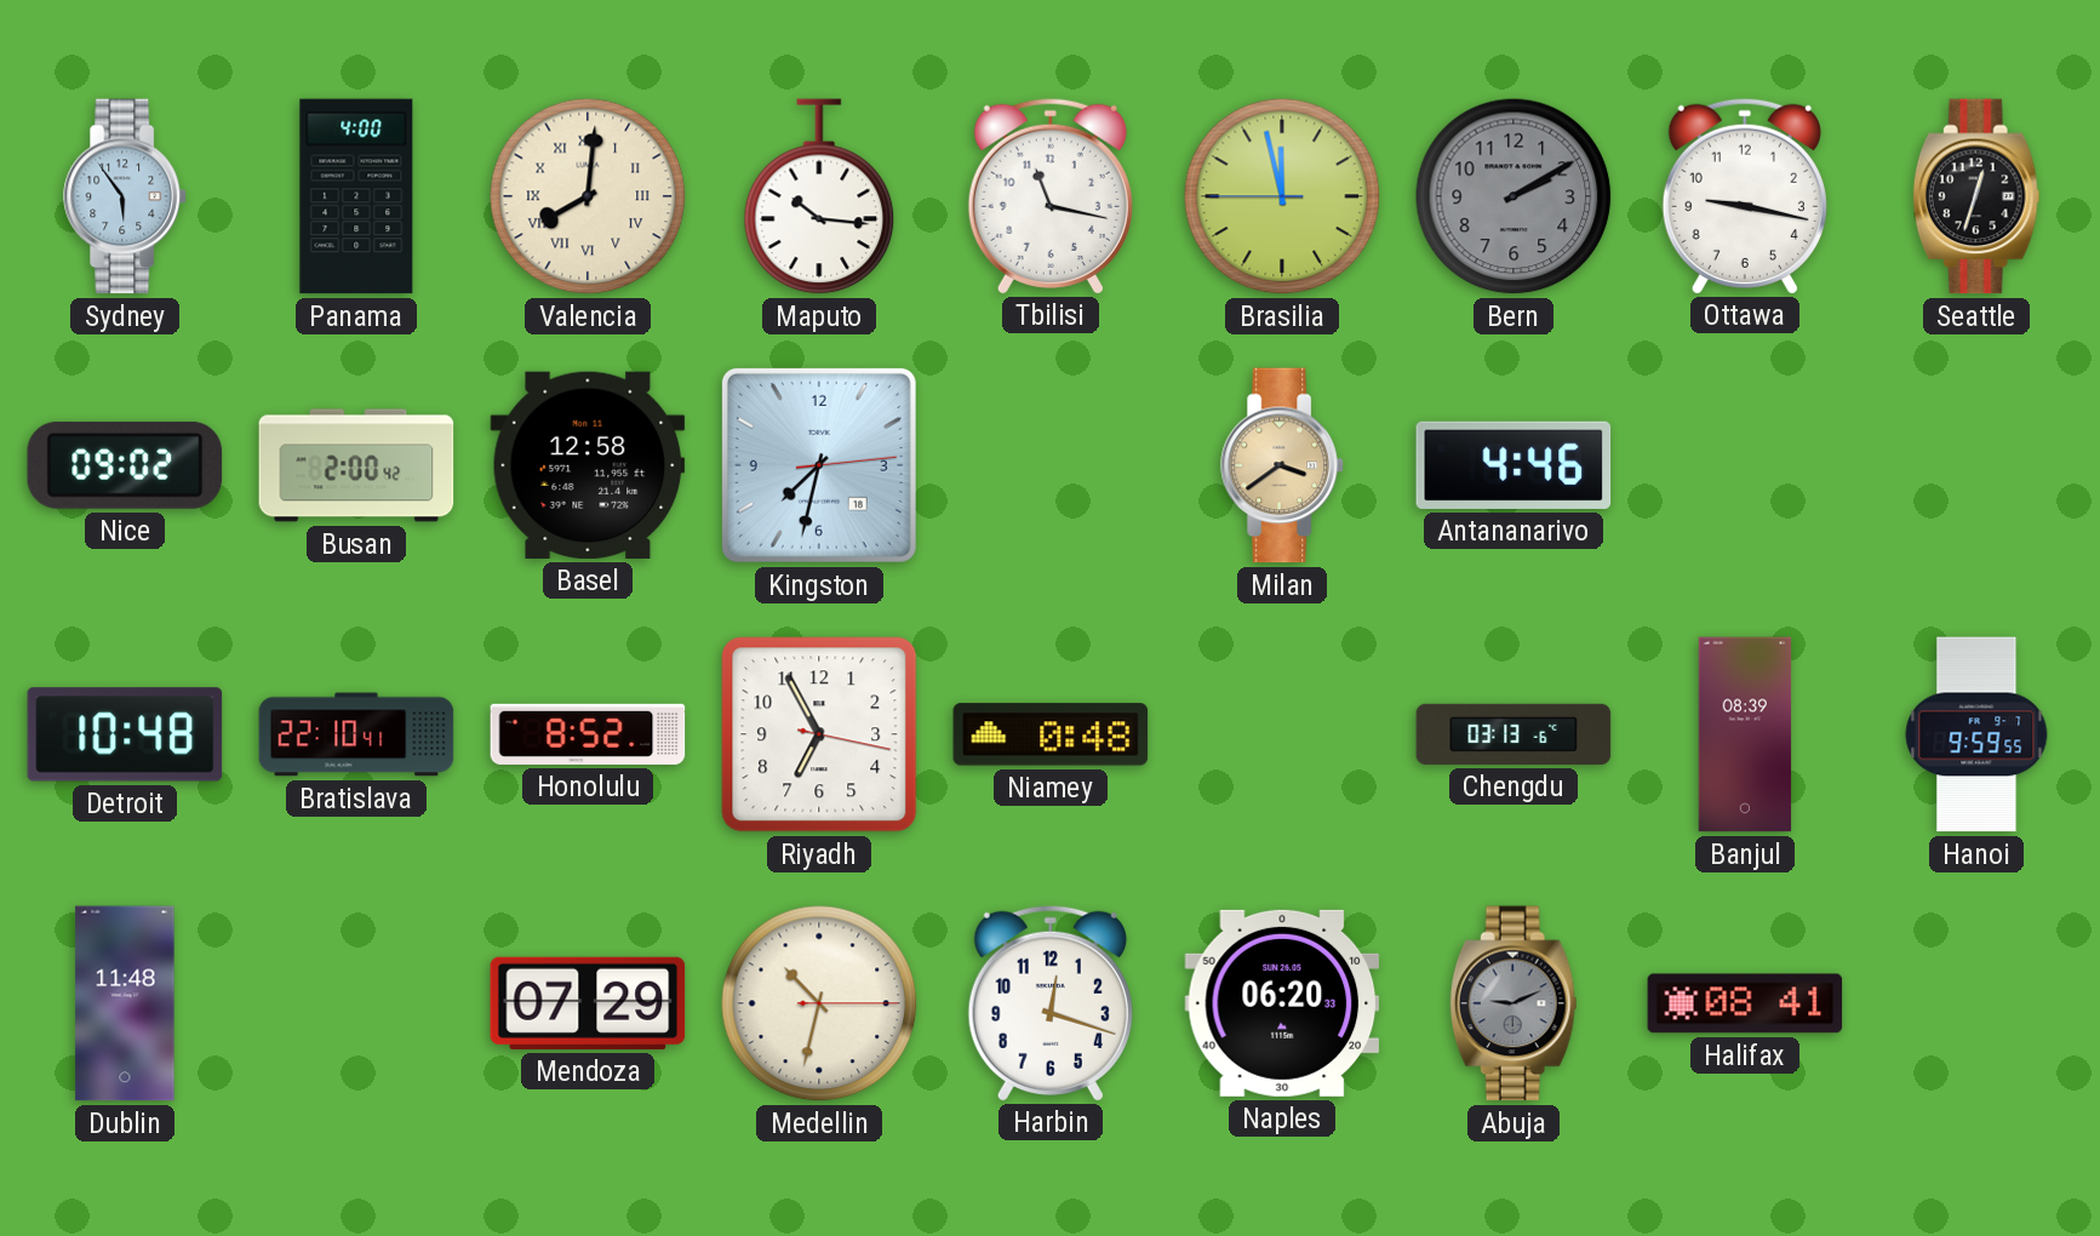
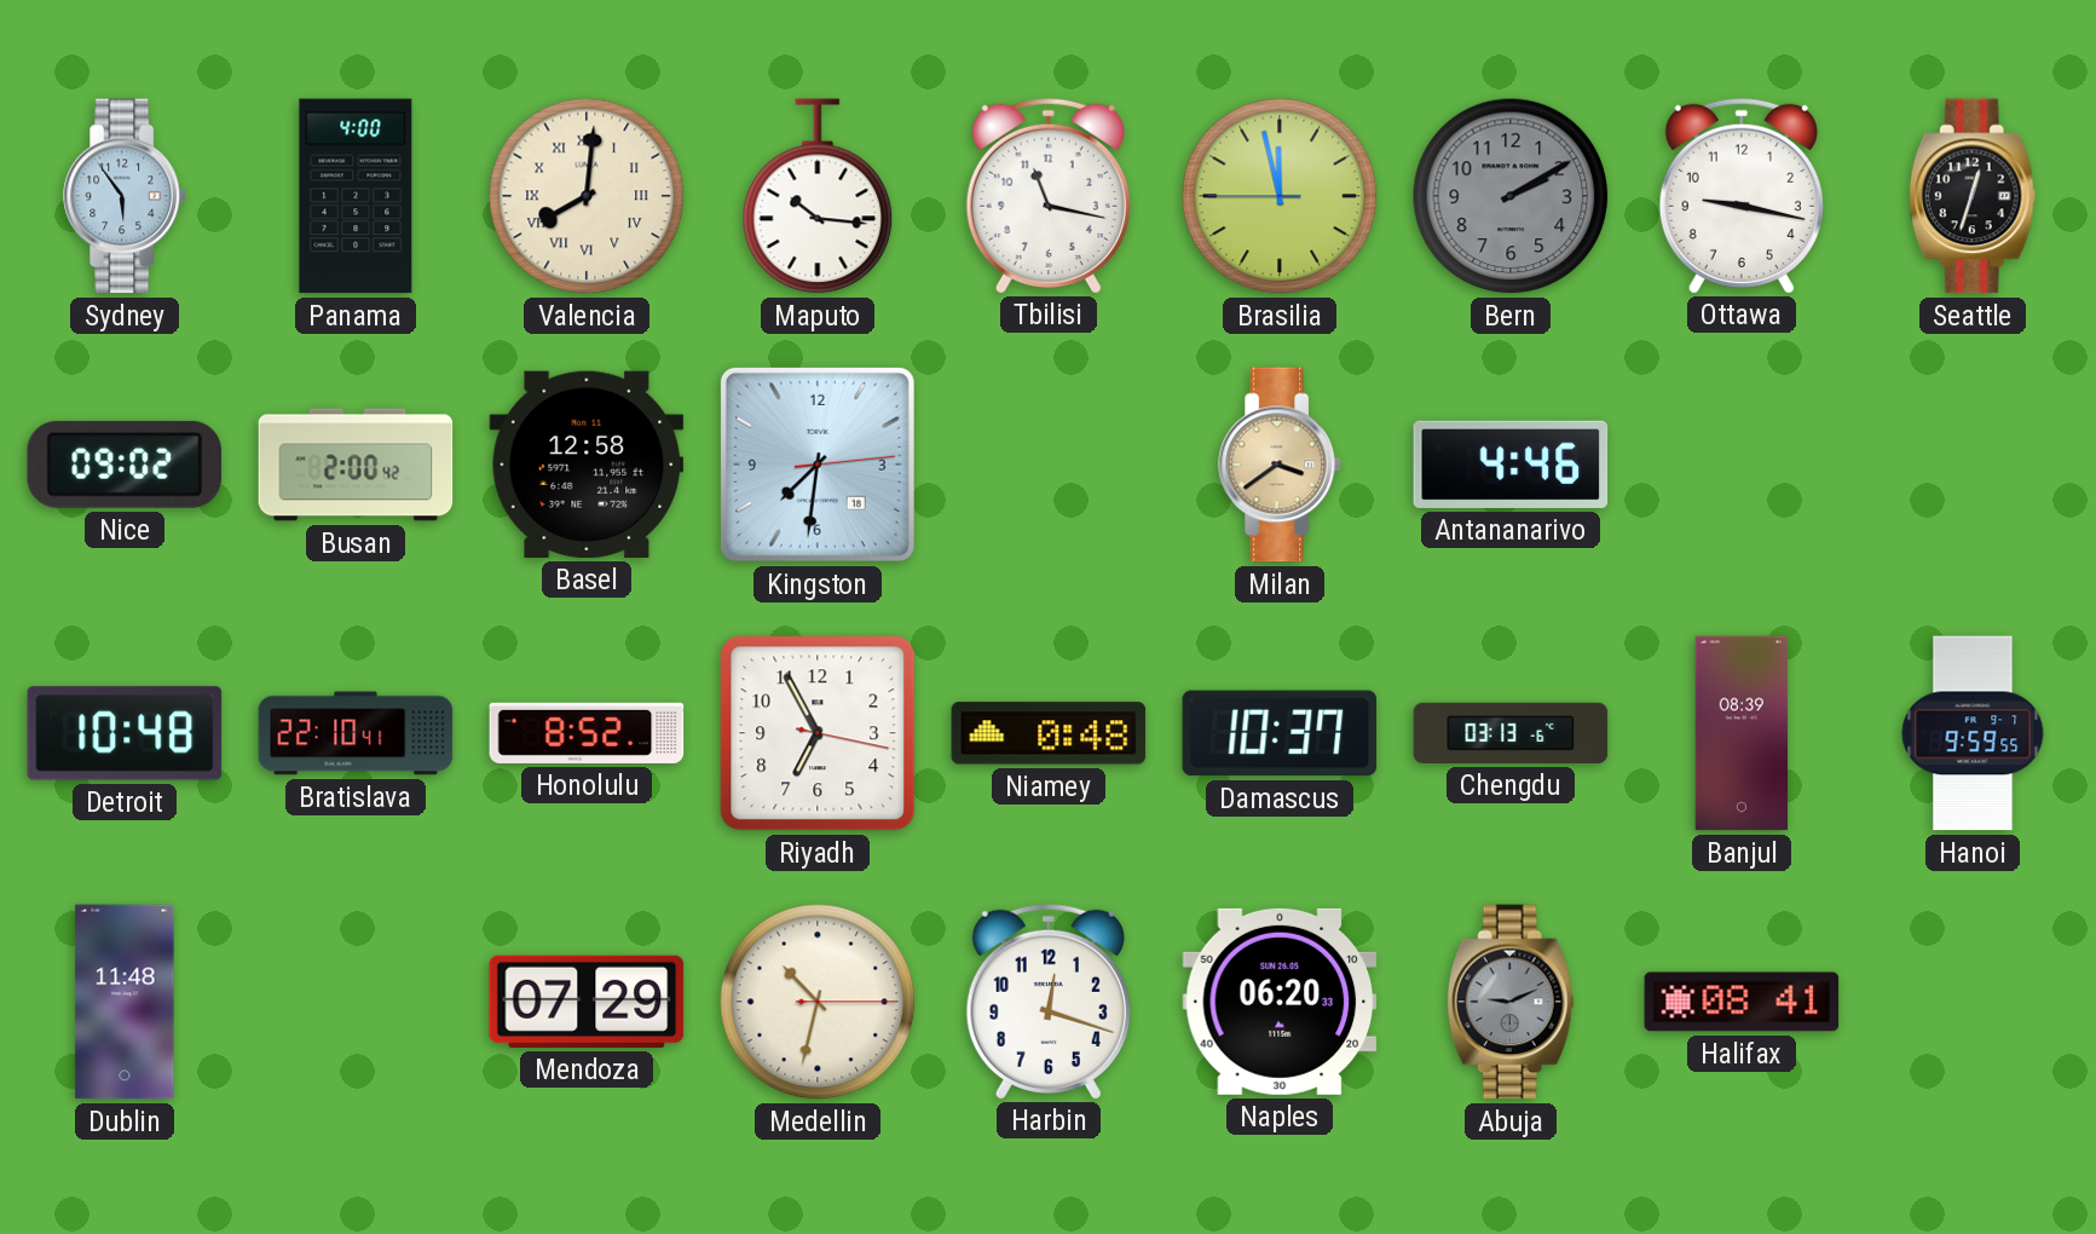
Kingston: 7:32 -> 7:31
Damascus: none -> 10:37
